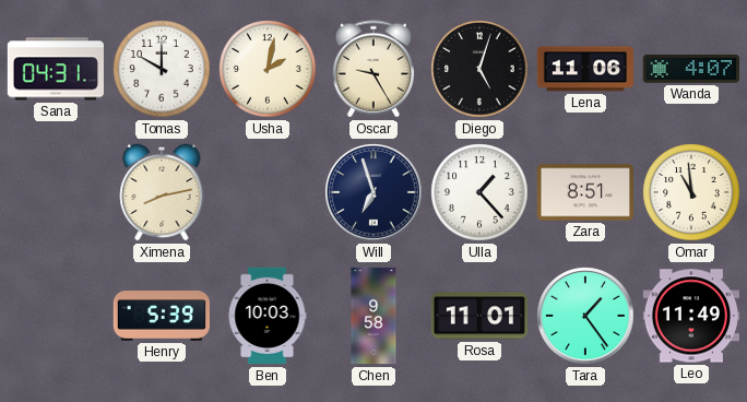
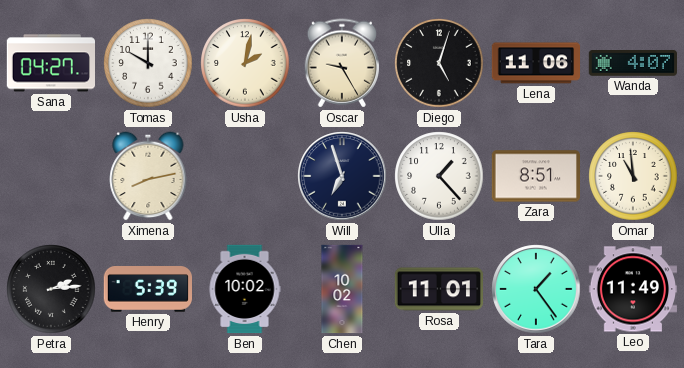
Sana: 04:31 -> 04:27
Petra: none -> 2:14
Ben: 10:03 -> 10:02
Chen: 9:58 -> 10:02
